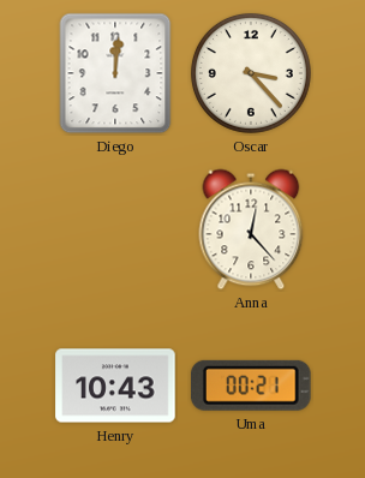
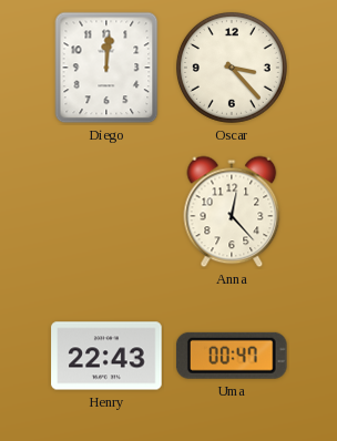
Henry: 10:43 -> 22:43
Uma: 00:21 -> 00:47
